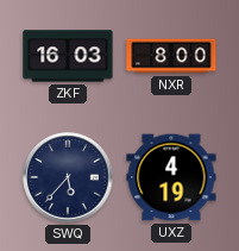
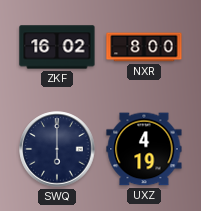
ZKF: 16:03 -> 16:02
SWQ: 5:37 -> 6:00
